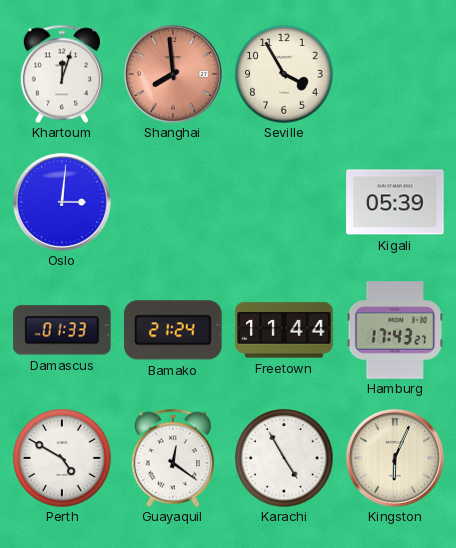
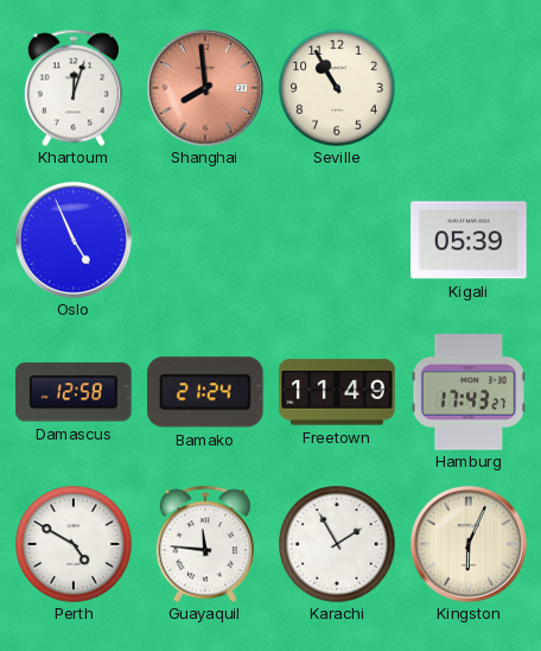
Seville: 3:55 -> 10:55
Oslo: 3:01 -> 4:56
Damascus: 01:33 -> 12:58
Freetown: 11:44 -> 11:49
Guayaquil: 12:21 -> 11:46
Karachi: 4:55 -> 1:55
